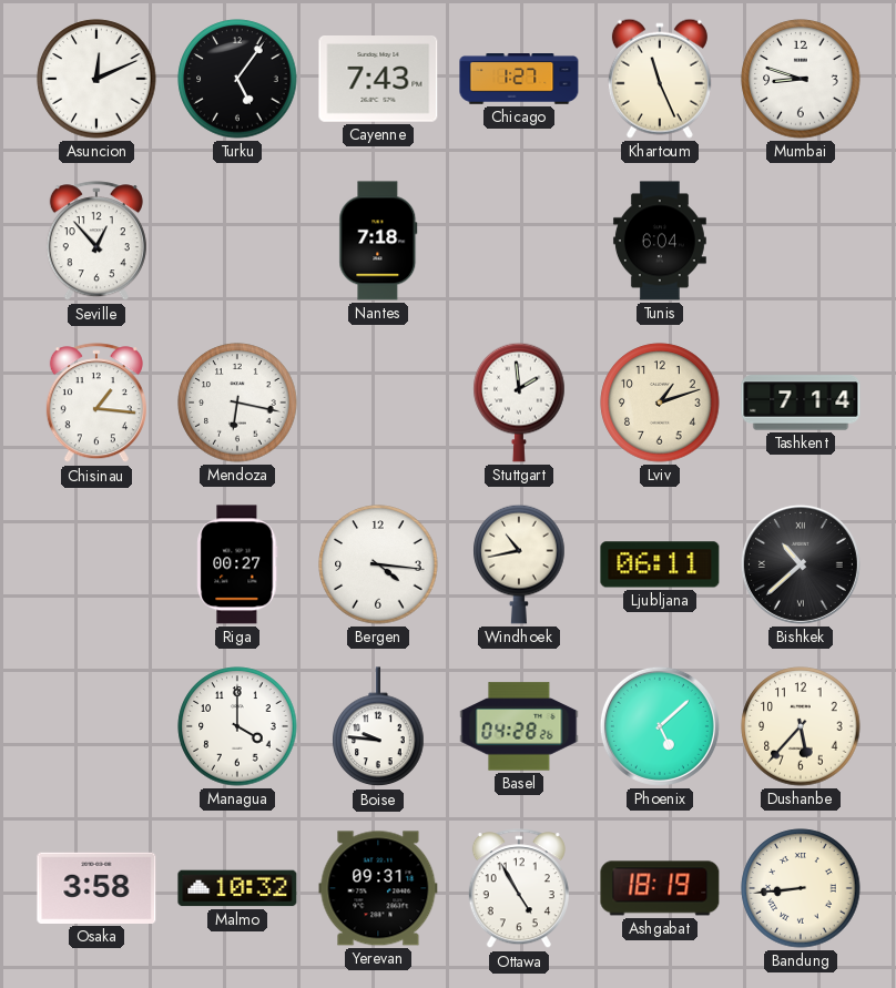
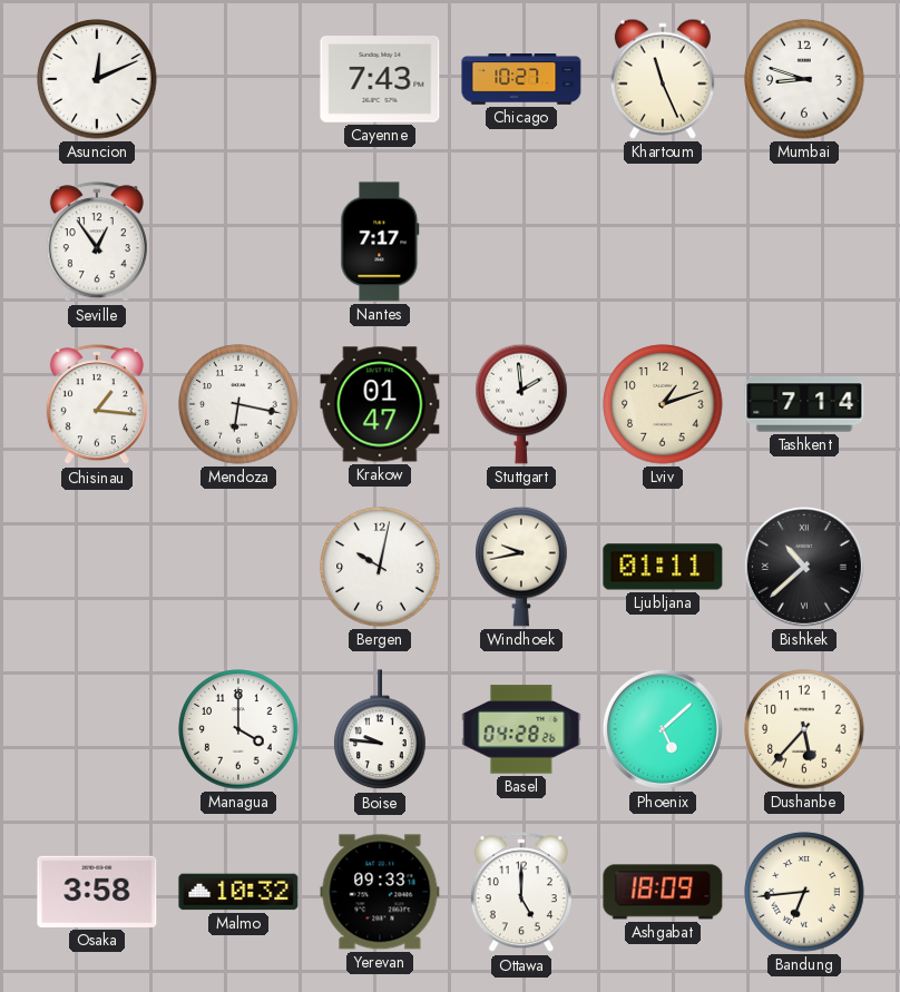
Turku: 5:06 -> none
Chicago: 1:27 -> 10:27
Seville: 12:53 -> 12:54
Nantes: 7:18 -> 7:17
Tunis: 6:04 -> none
Krakow: none -> 01:47
Riga: 00:27 -> none
Bergen: 4:16 -> 10:02
Windhoek: 10:43 -> 9:43
Ljubljana: 06:11 -> 01:11
Yerevan: 09:31 -> 09:33
Ottawa: 4:55 -> 5:00
Ashgabat: 18:19 -> 18:09
Bandung: 8:44 -> 6:44
